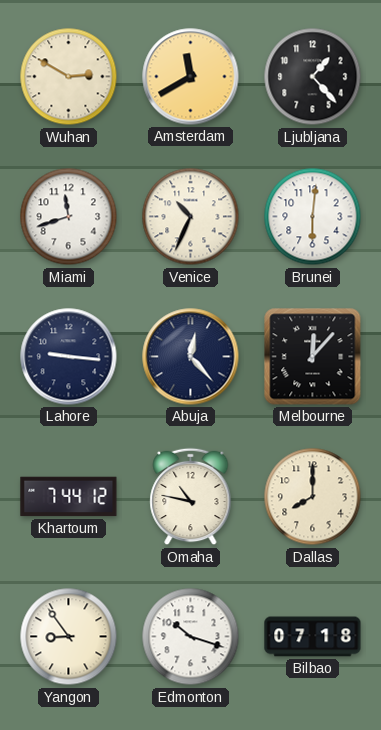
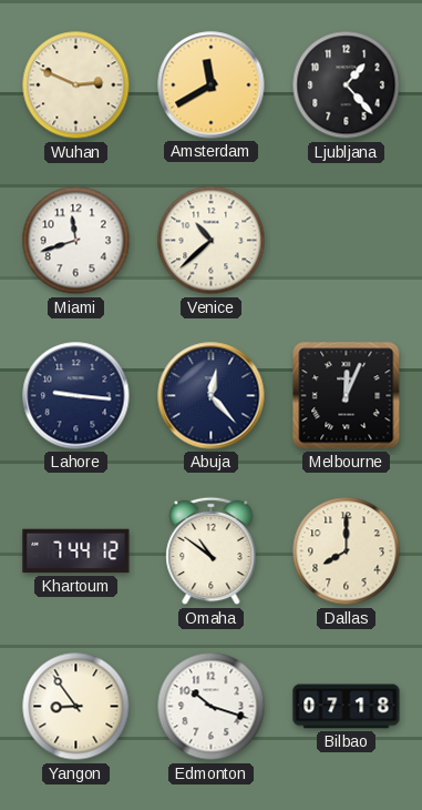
Wuhan: 2:50 -> 2:49
Venice: 10:34 -> 10:38
Brunei: 6:01 -> none
Melbourne: 12:07 -> 12:04
Omaha: 10:47 -> 10:51
